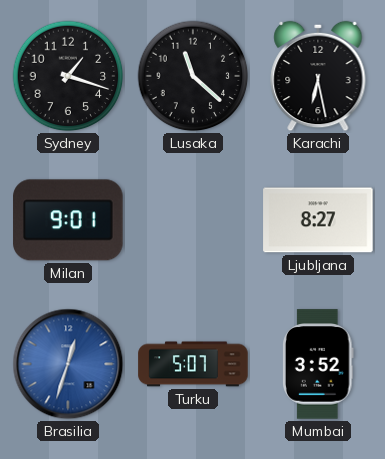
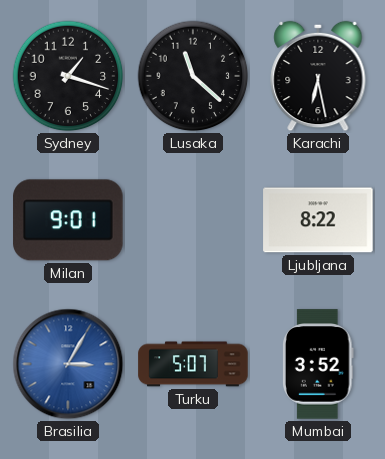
Ljubljana: 8:27 -> 8:22
Brasilia: 12:33 -> 3:05
